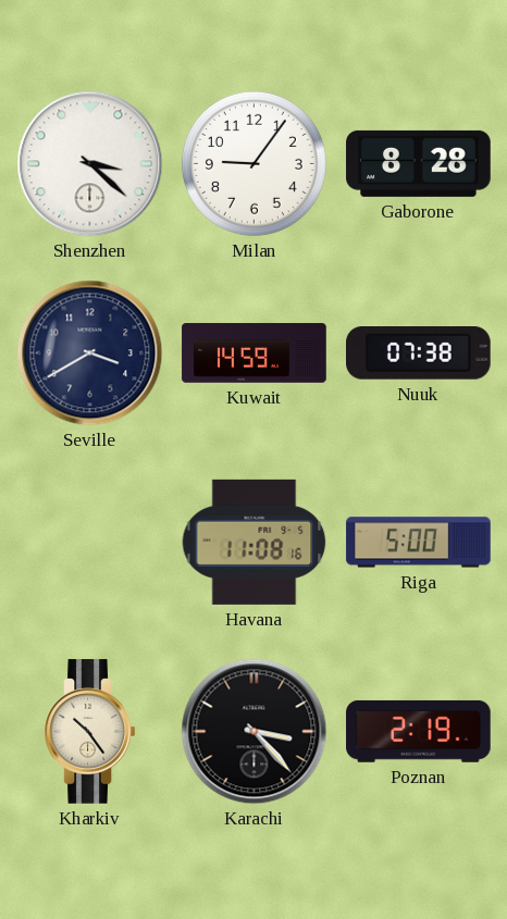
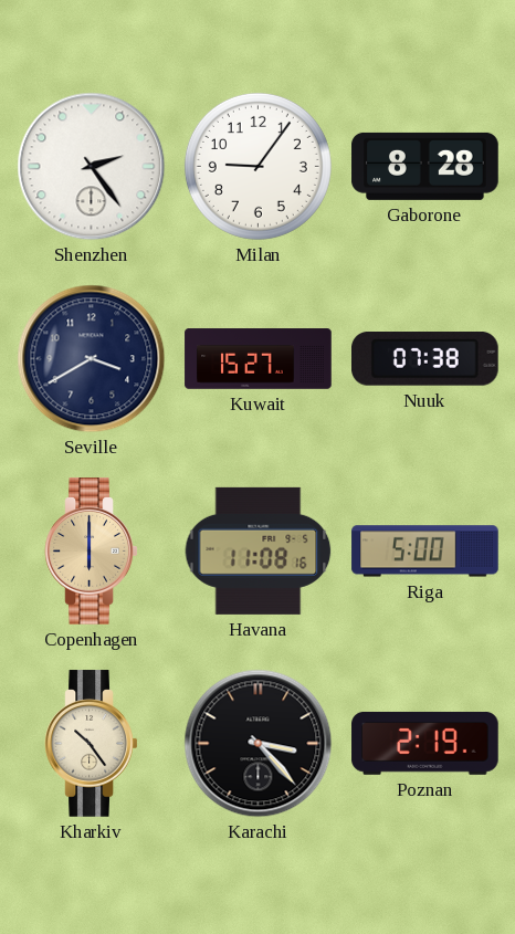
Shenzhen: 3:22 -> 2:24
Kuwait: 14:59 -> 15:27
Copenhagen: none -> 6:00
